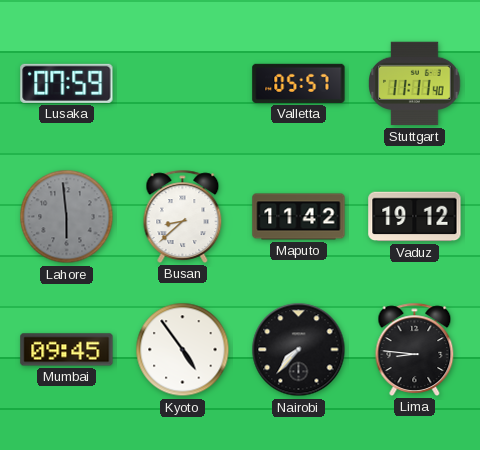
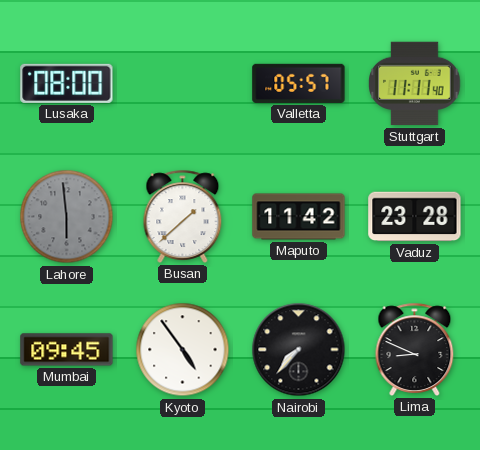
Lusaka: 07:59 -> 08:00
Busan: 8:38 -> 1:38
Vaduz: 19:12 -> 23:28
Lima: 8:46 -> 8:49
